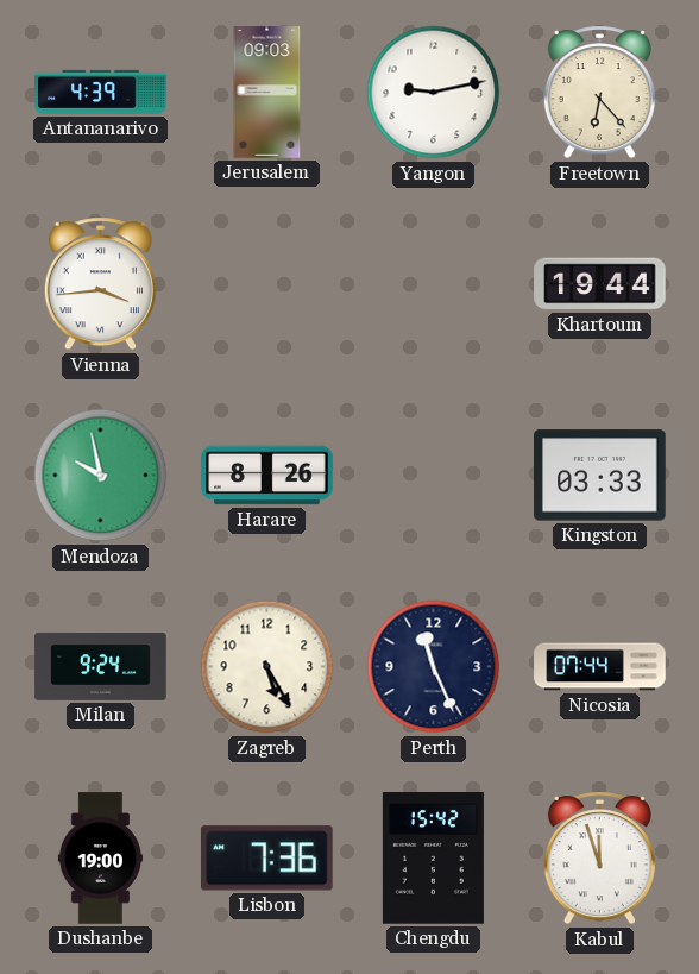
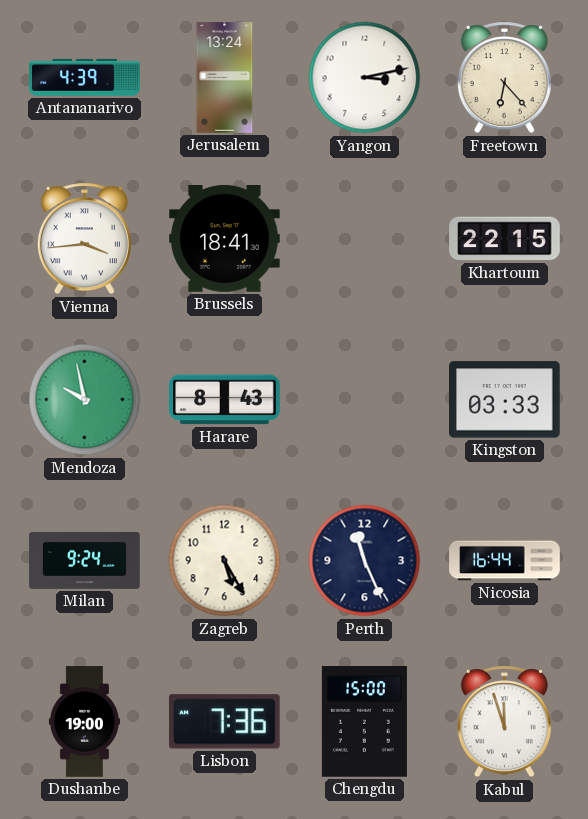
Jerusalem: 09:03 -> 13:24
Yangon: 9:13 -> 3:13
Brussels: none -> 18:41
Khartoum: 19:44 -> 22:15
Harare: 8:26 -> 8:43
Nicosia: 07:44 -> 16:44
Chengdu: 15:42 -> 15:00
